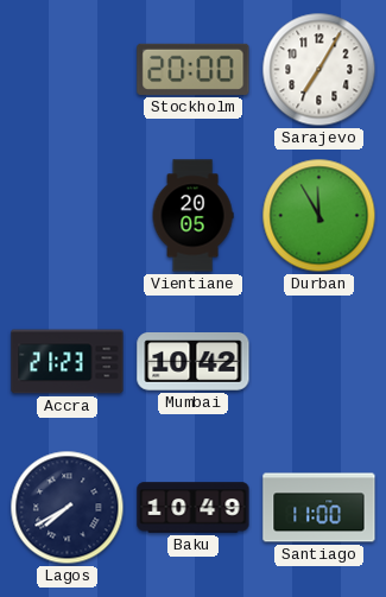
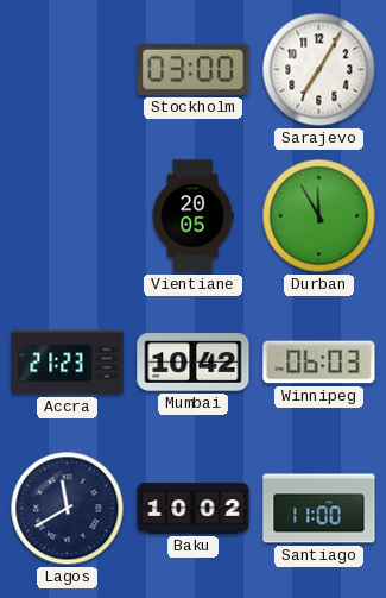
Stockholm: 20:00 -> 03:00
Winnipeg: none -> 06:03
Lagos: 7:40 -> 11:40
Baku: 10:49 -> 10:02
